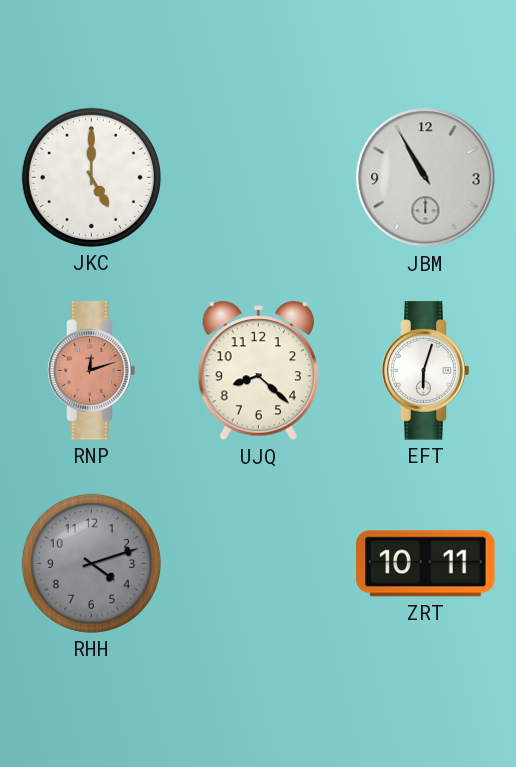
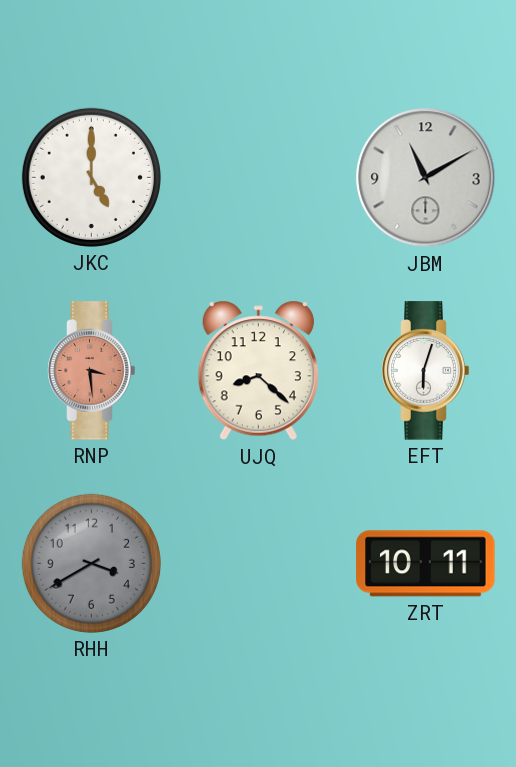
JBM: 10:55 -> 11:10
RNP: 12:12 -> 3:29
RHH: 4:12 -> 3:40
